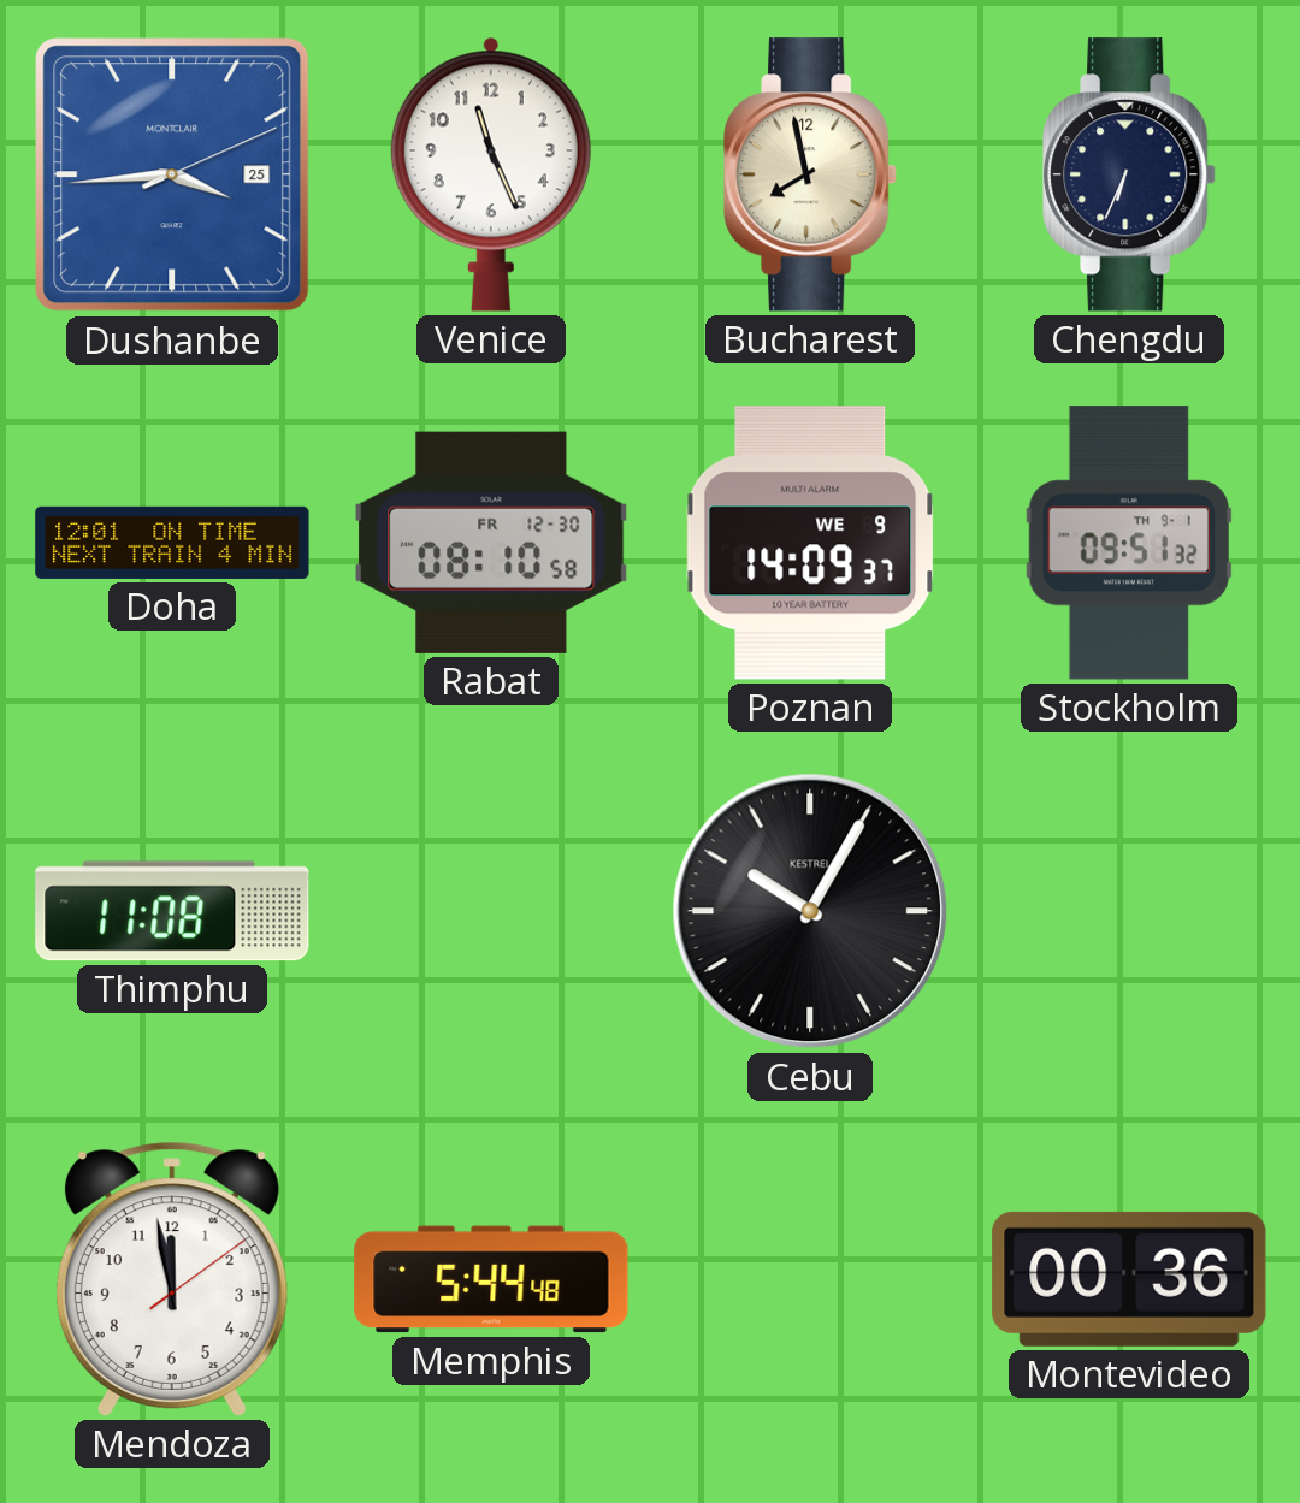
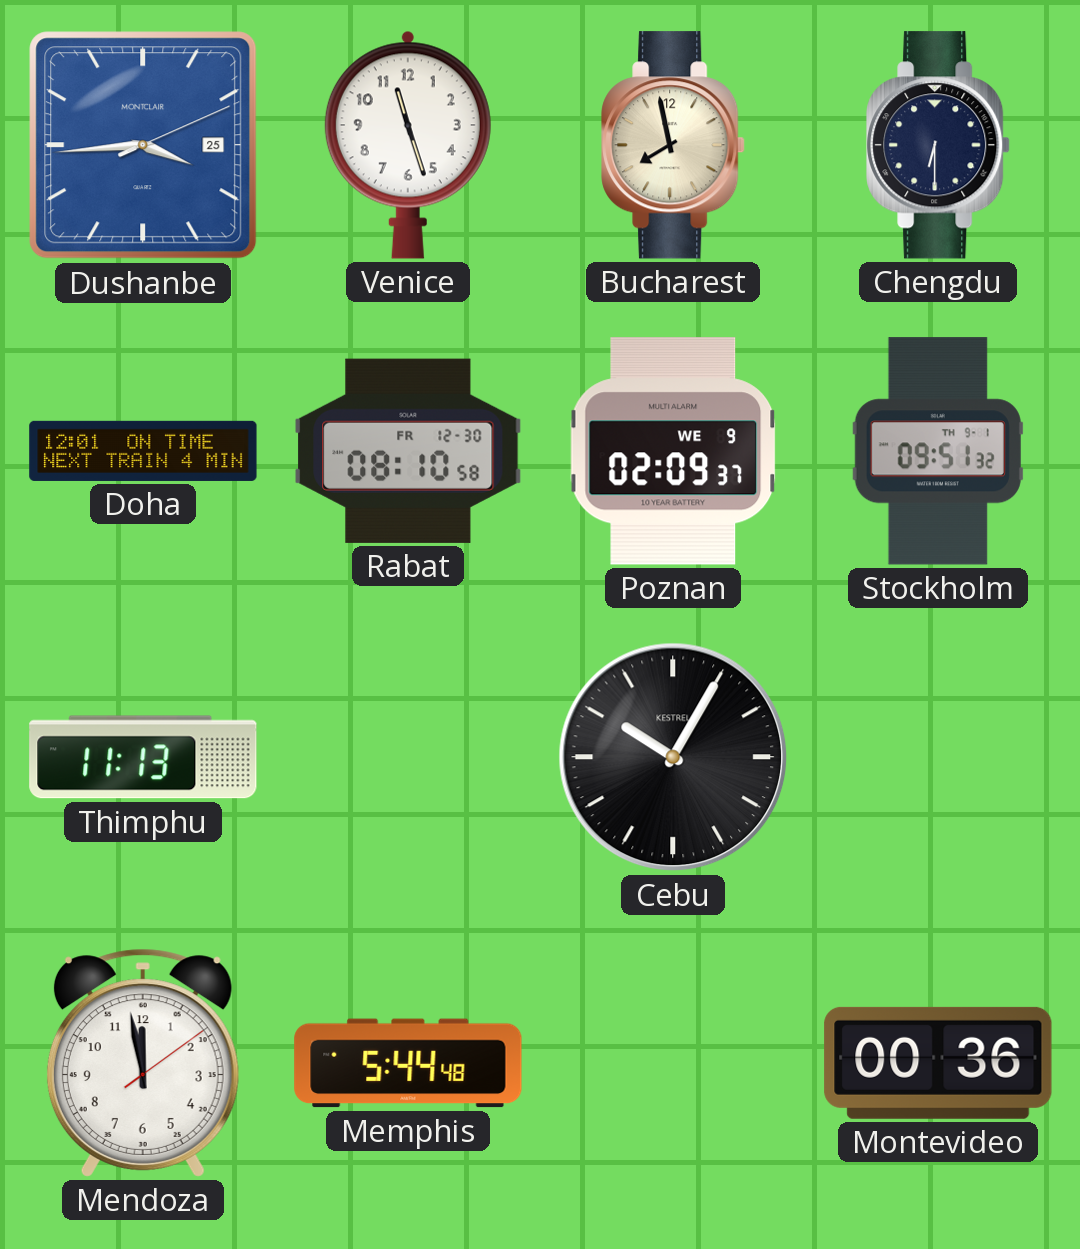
Venice: 11:26 -> 11:27
Chengdu: 6:34 -> 6:30
Poznan: 14:09 -> 02:09
Thimphu: 11:08 -> 11:13
